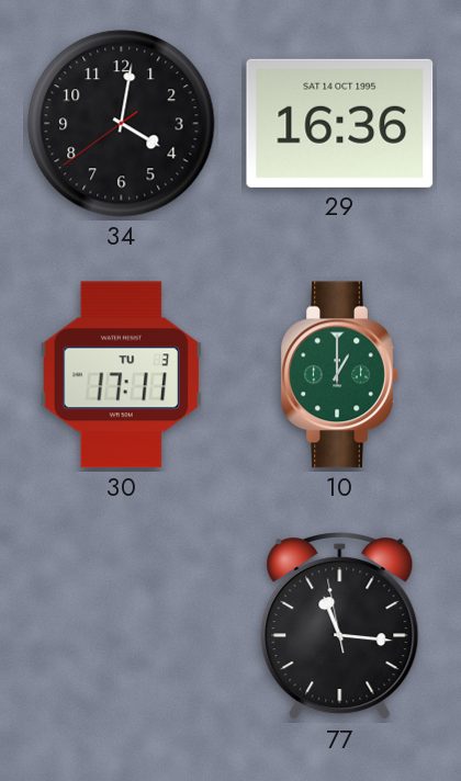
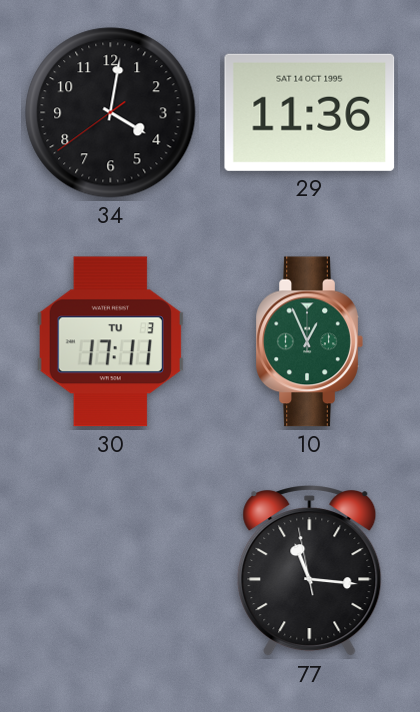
29: 16:36 -> 11:36
10: 1:00 -> 12:56
